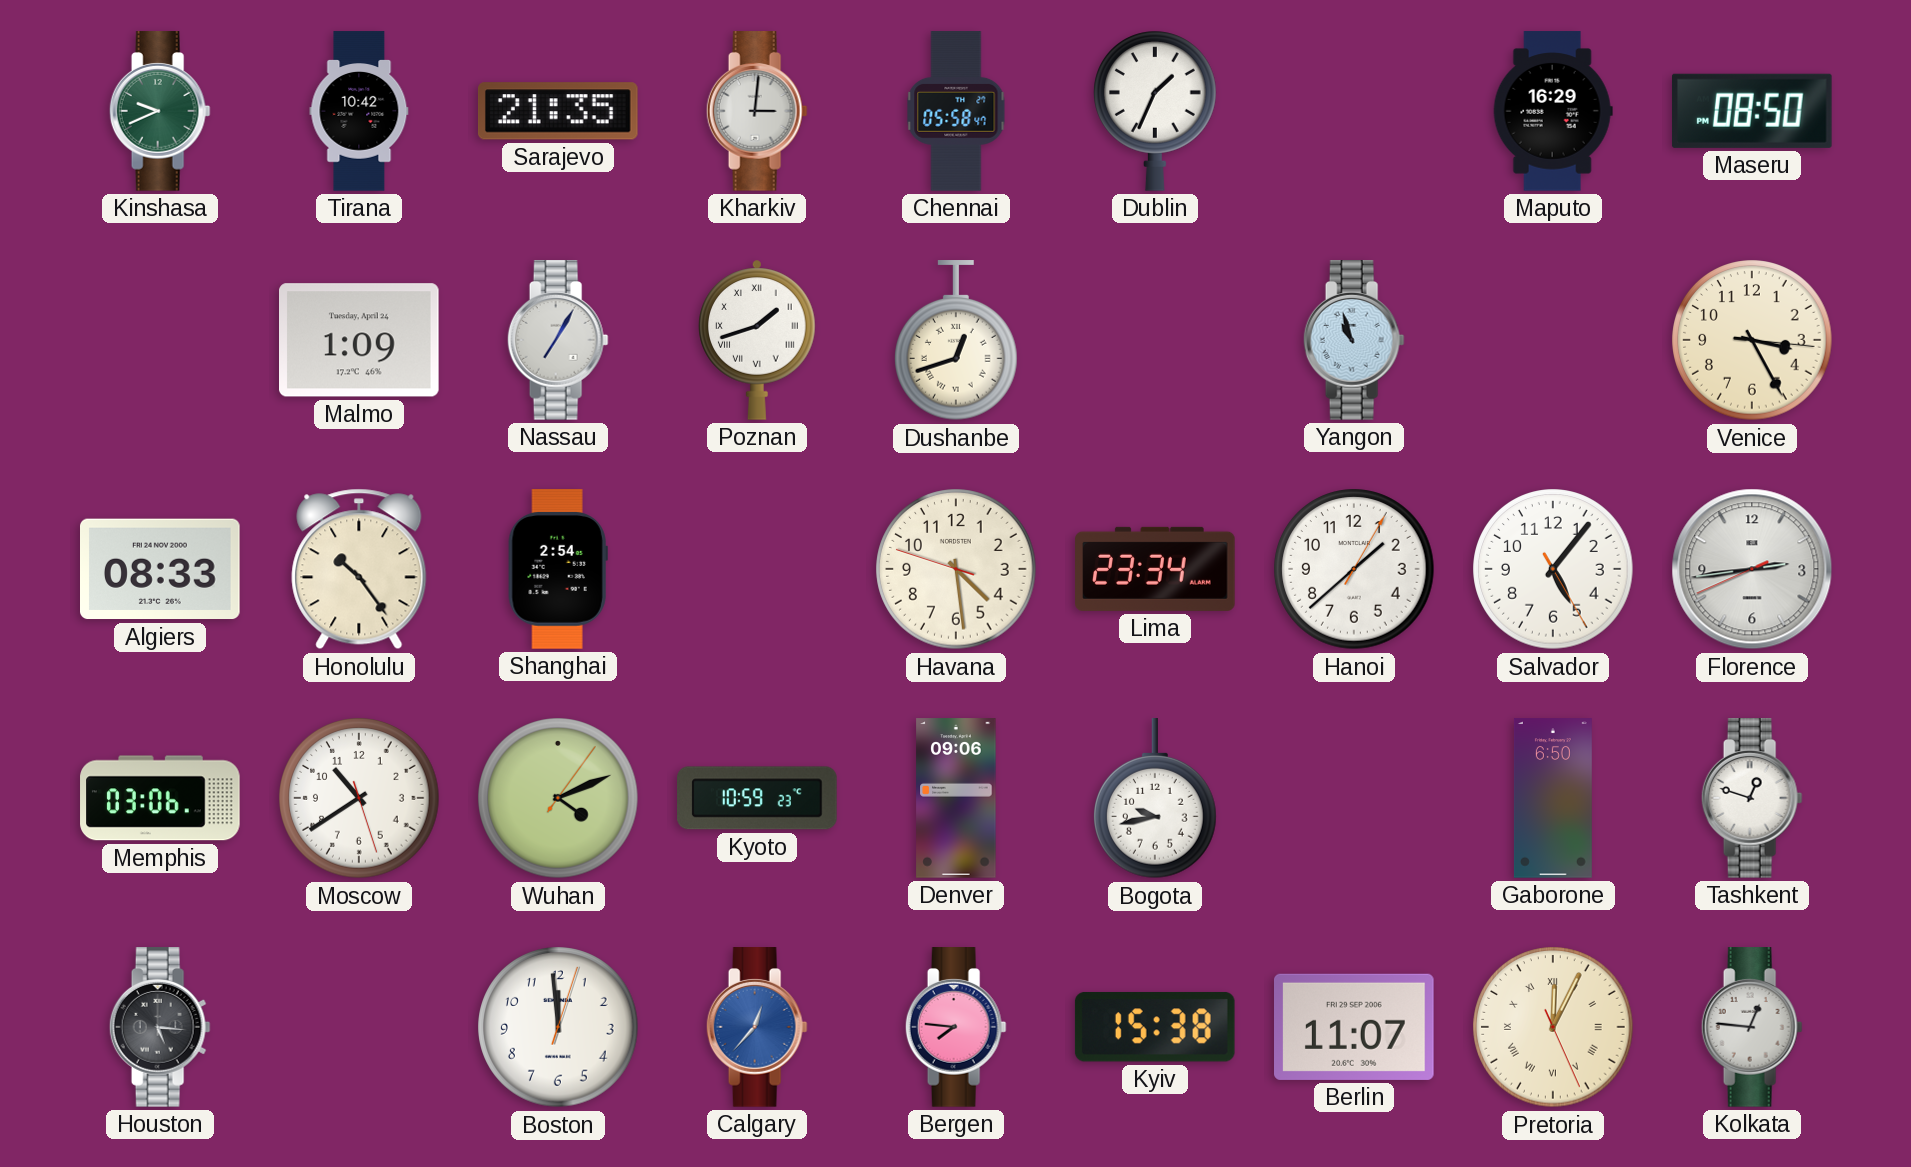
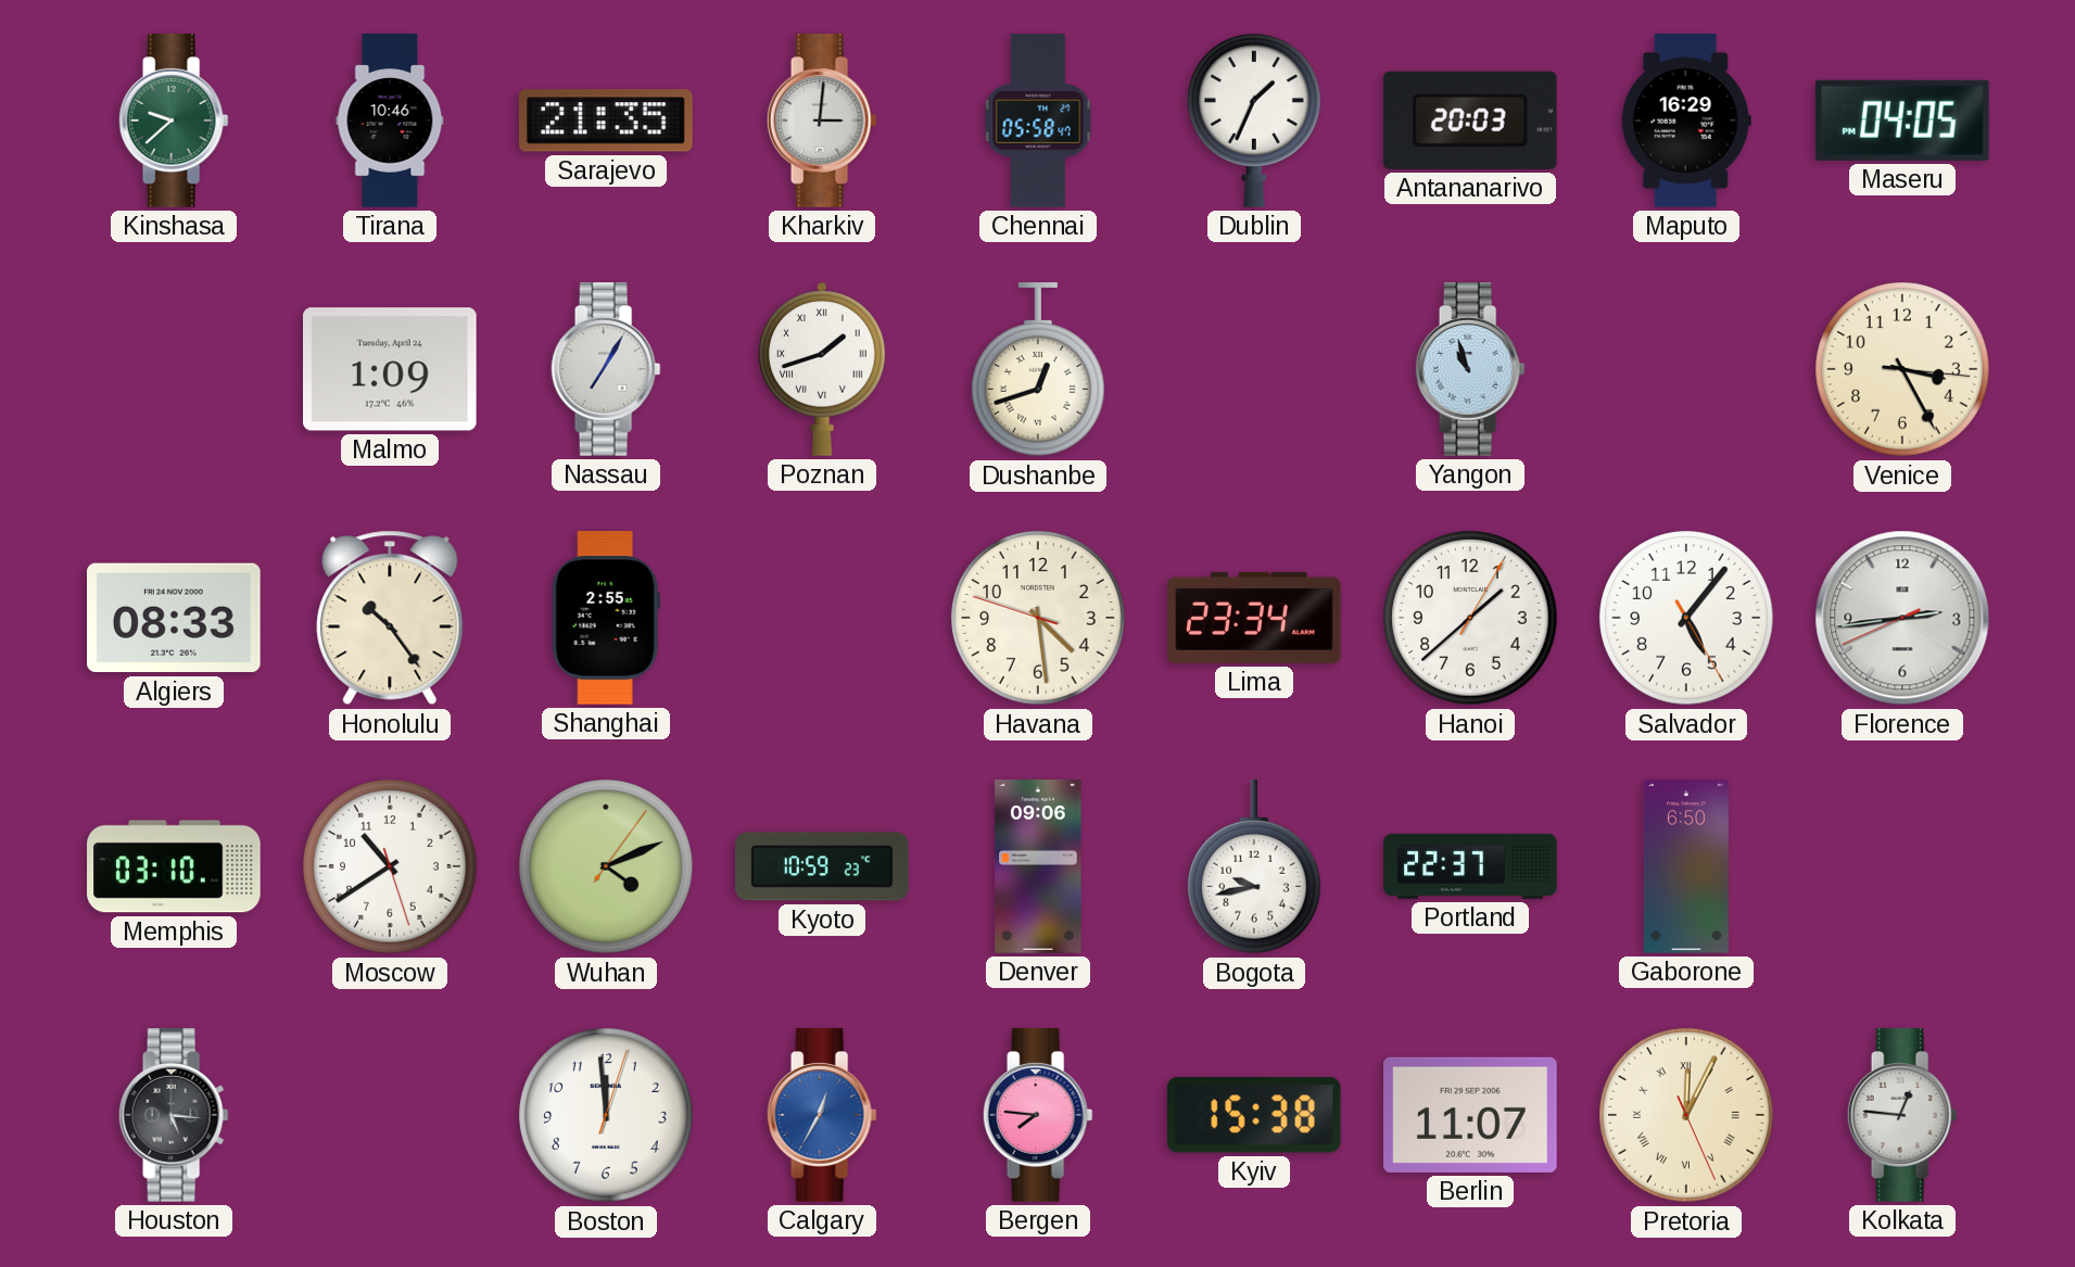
Kinshasa: 9:41 -> 9:38
Tirana: 10:42 -> 10:46
Antananarivo: none -> 20:03
Maseru: 08:50 -> 04:05
Shanghai: 2:54 -> 2:55
Memphis: 03:06 -> 03:10
Portland: none -> 22:37
Tashkent: 12:48 -> none
Calgary: 12:37 -> 12:35
